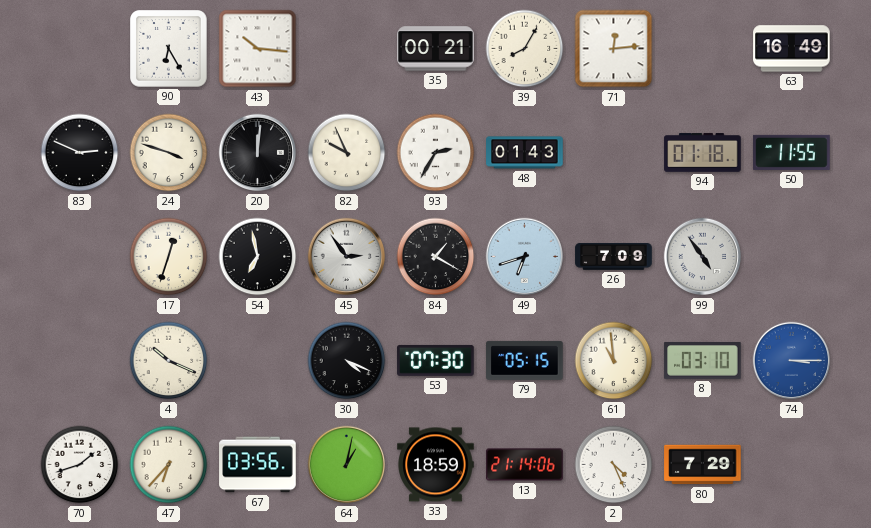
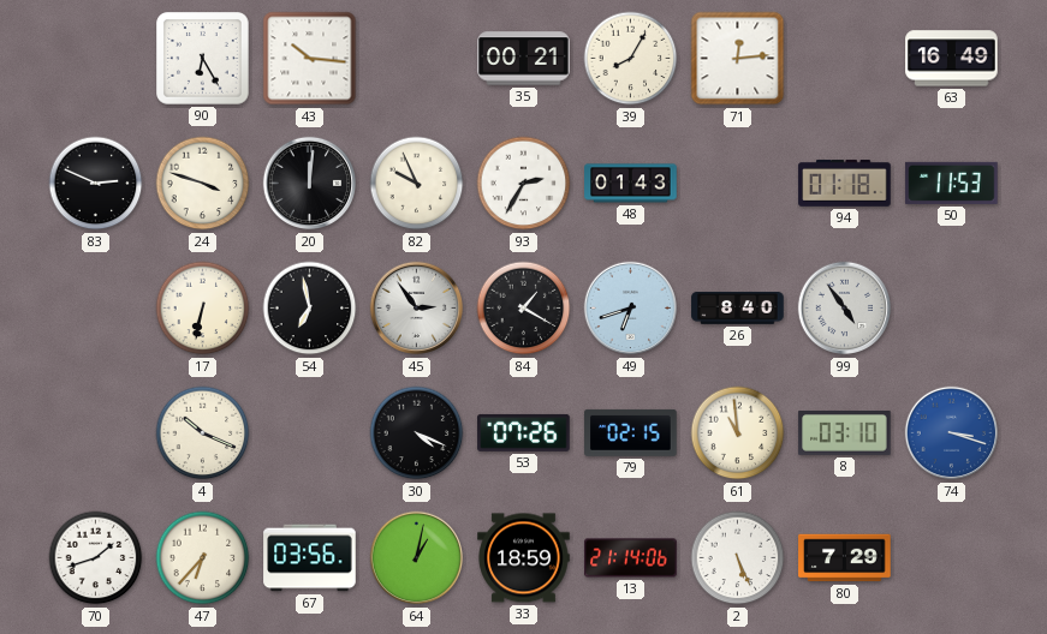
50: 11:55 -> 11:53
17: 12:33 -> 6:32
26: 7:09 -> 8:40
53: 07:30 -> 07:26
79: 05:15 -> 02:15
74: 3:15 -> 3:18
2: 4:26 -> 5:26
